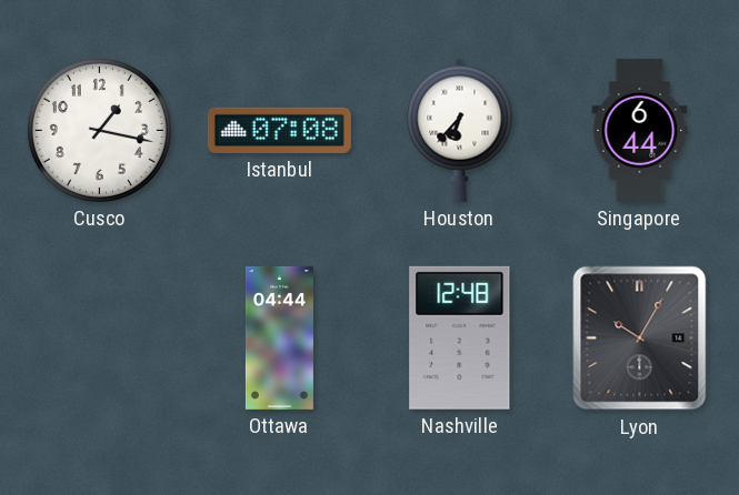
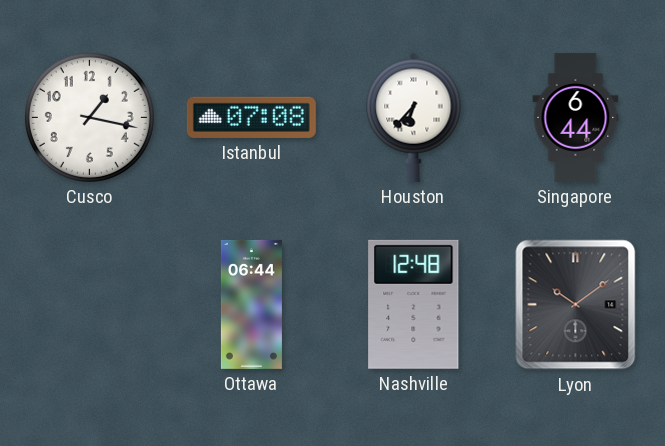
Ottawa: 04:44 -> 06:44
Lyon: 10:05 -> 10:09
